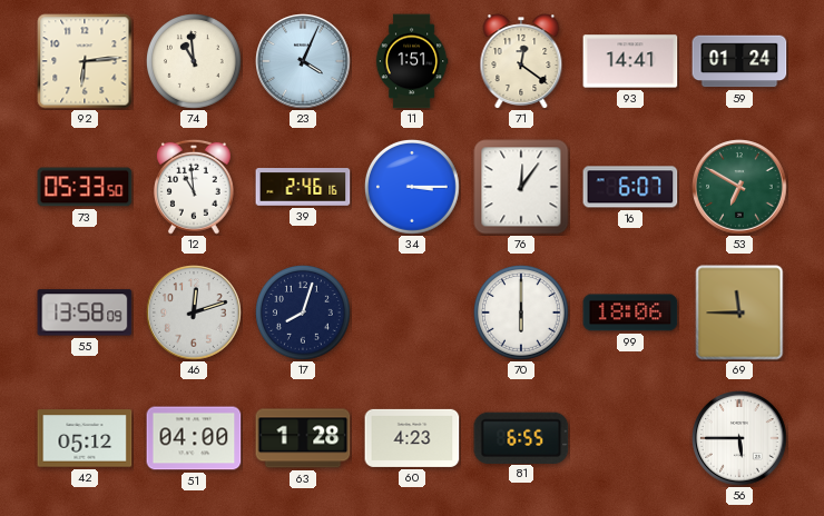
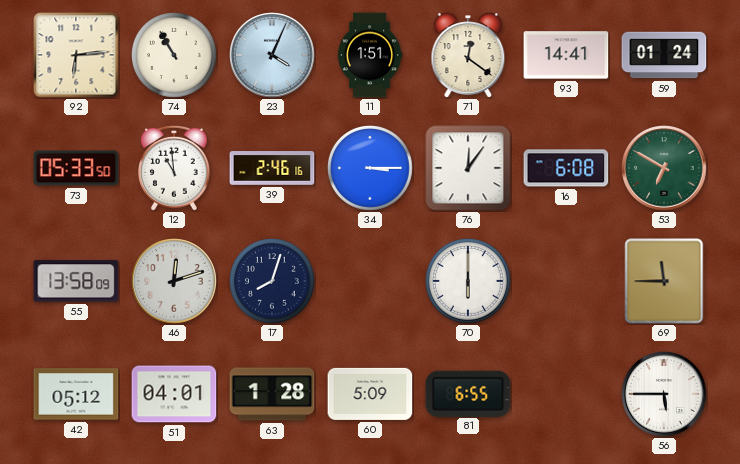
74: 10:59 -> 10:55
16: 6:07 -> 6:08
99: 18:06 -> none
51: 04:00 -> 04:01
60: 4:23 -> 5:09
